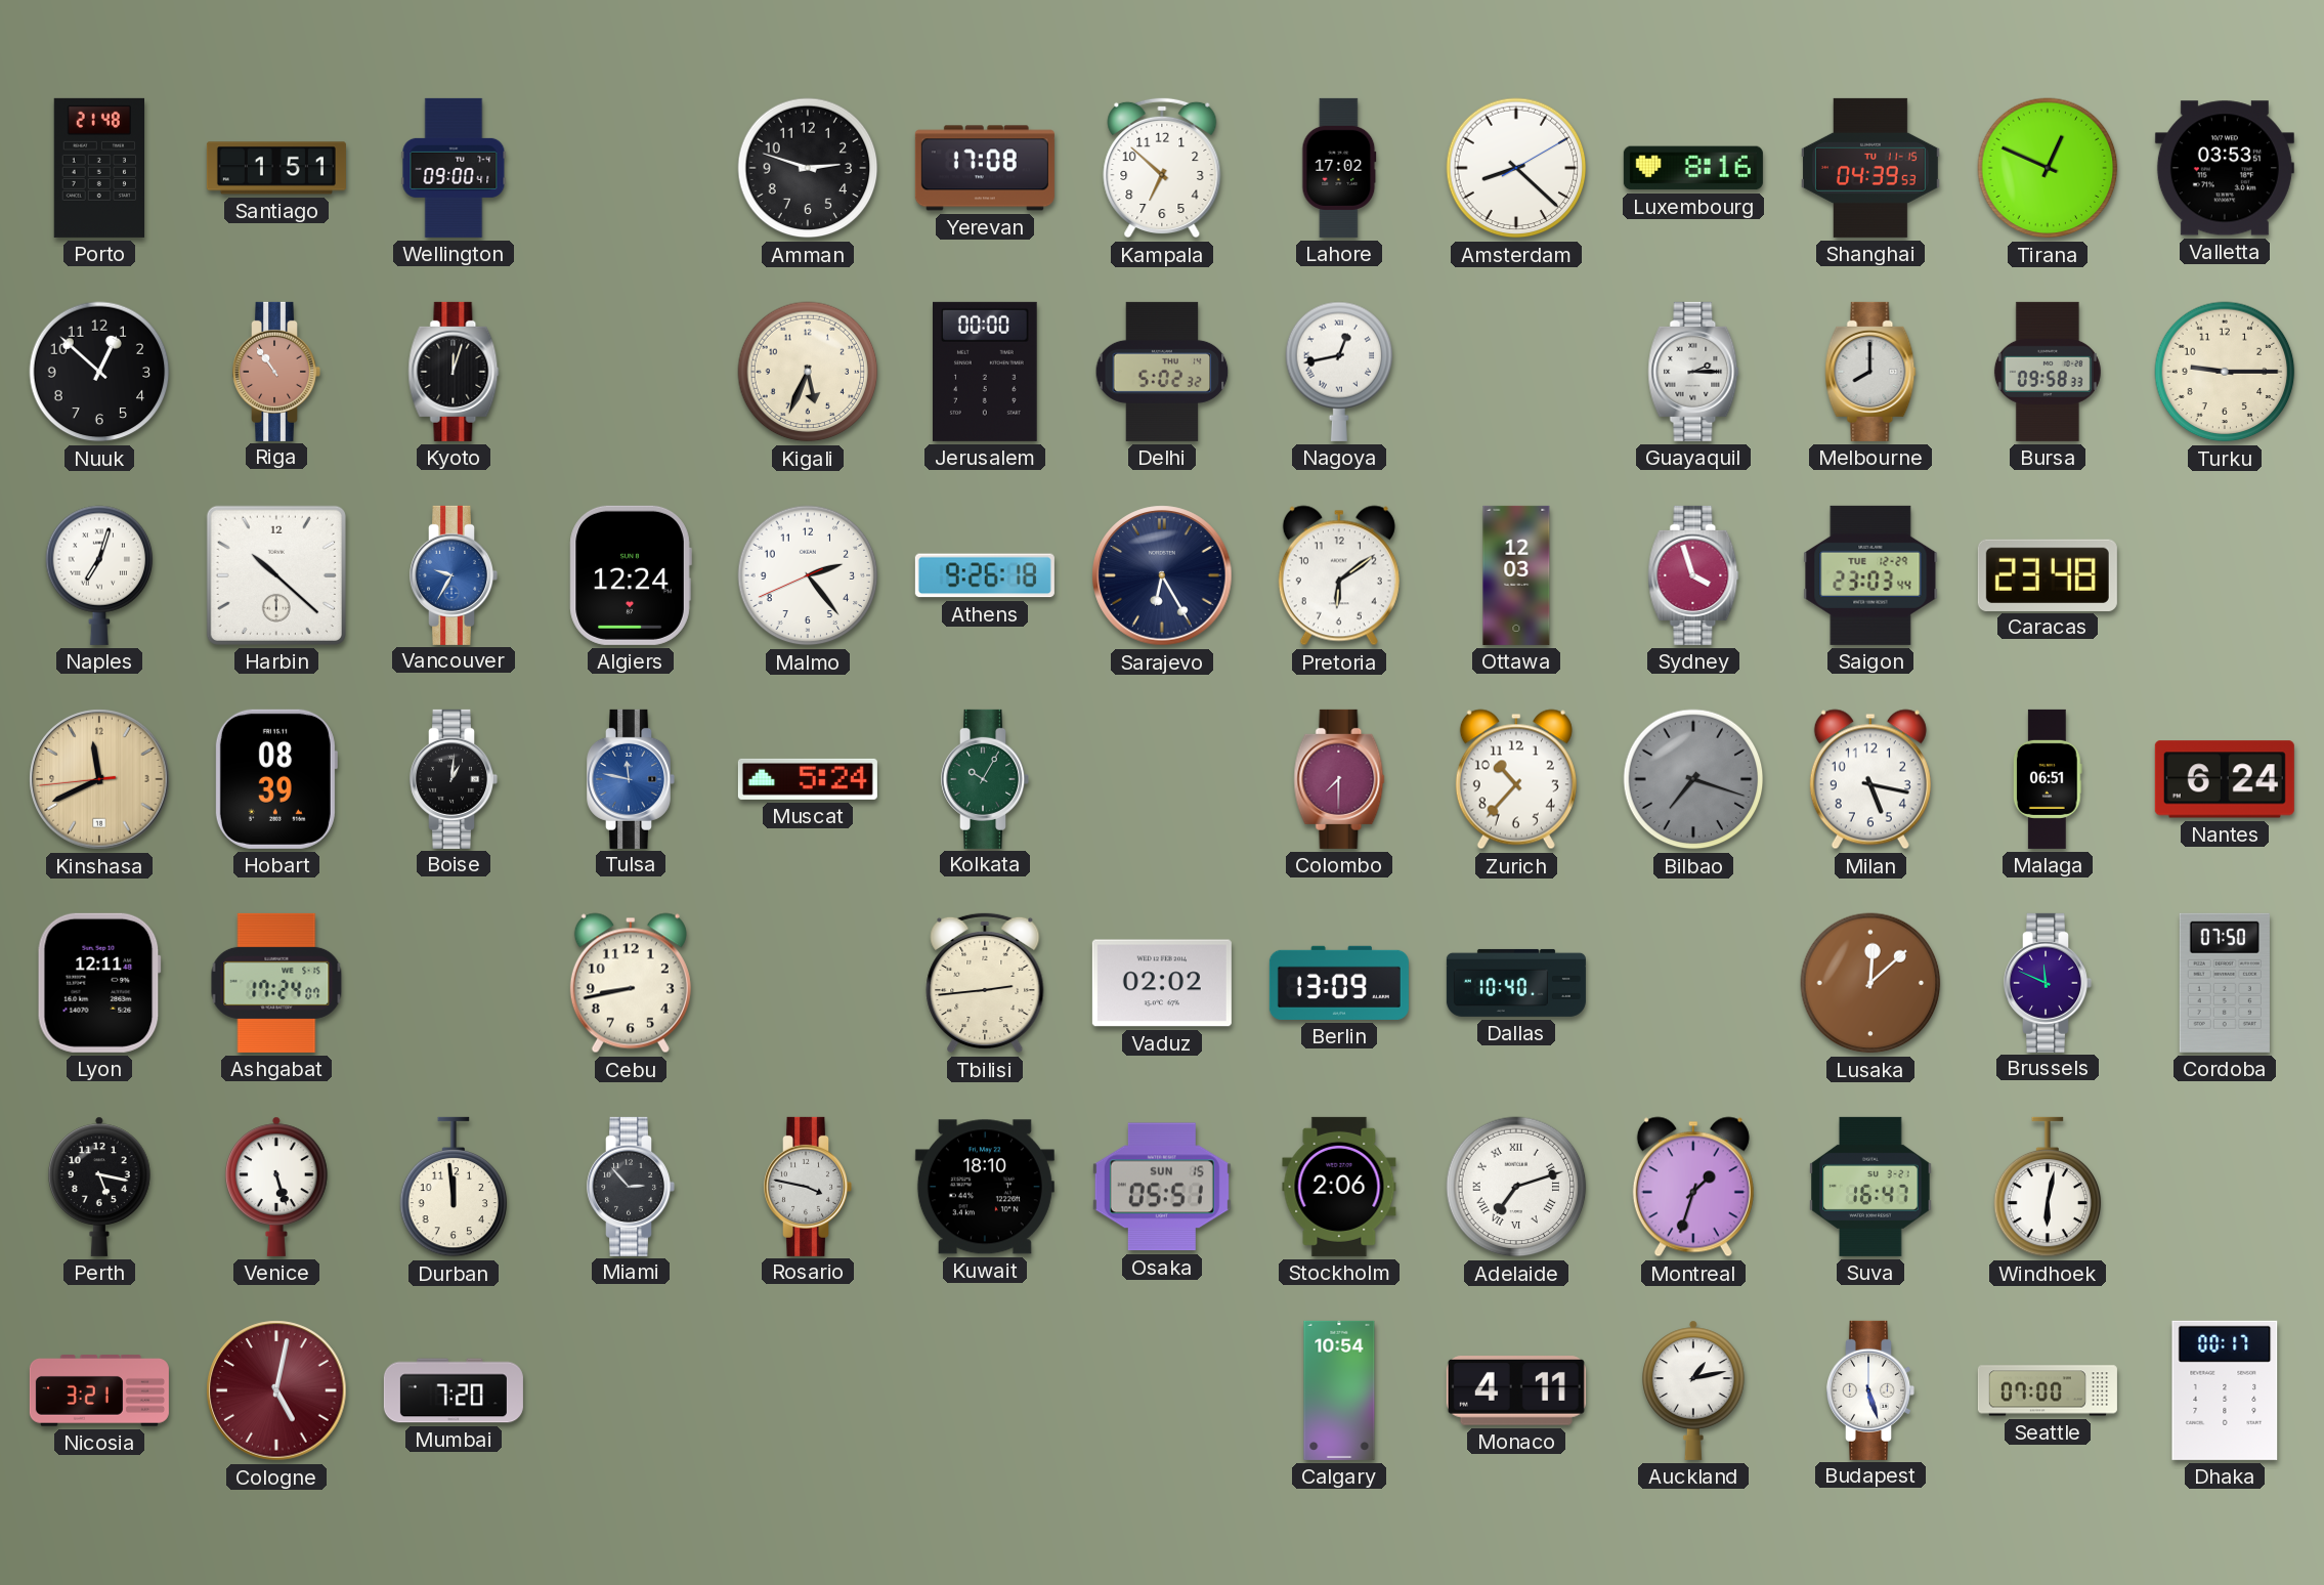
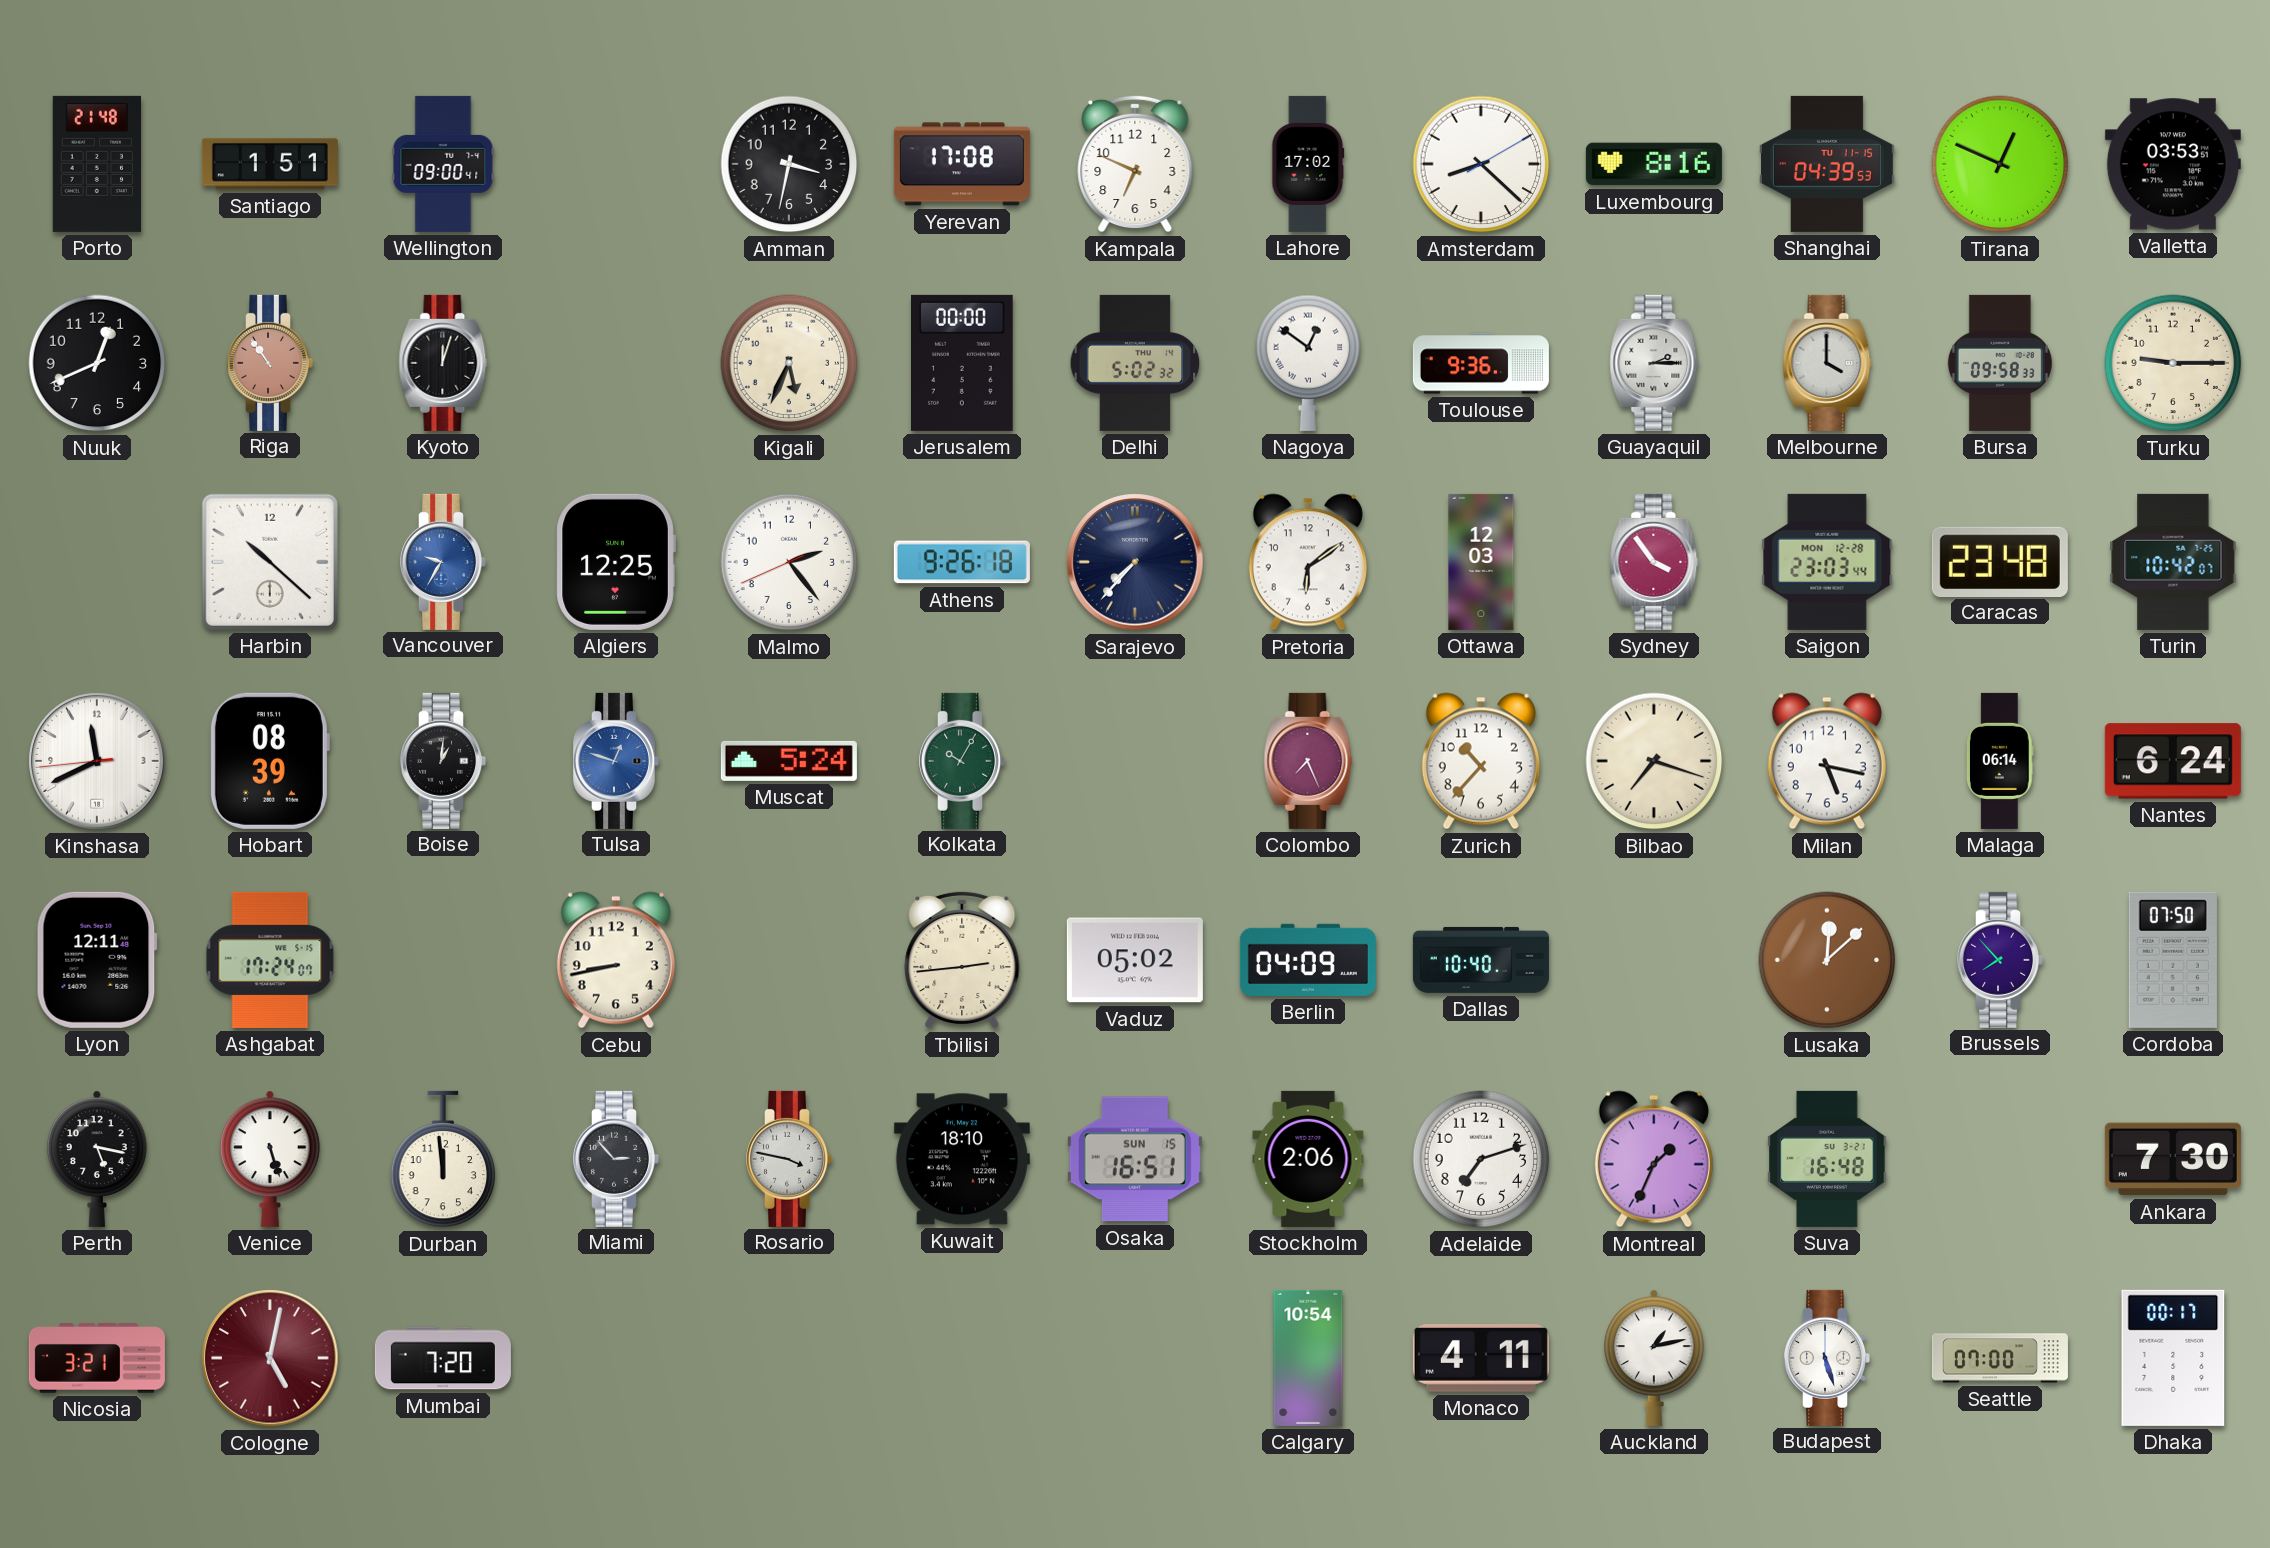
Amman: 2:48 -> 3:32
Kampala: 6:52 -> 6:49
Nuuk: 12:52 -> 12:41
Nagoya: 12:43 -> 12:51
Toulouse: none -> 9:36
Melbourne: 8:00 -> 4:00
Naples: 7:03 -> none
Algiers: 12:24 -> 12:25
Sarajevo: 6:25 -> 7:37
Sydney: 3:57 -> 3:54
Saigon date: TUE 12-29 -> MON 12-28
Turin: none -> 10:42
Kinshasa dial: champagne -> white
Tulsa: 11:47 -> 12:48
Colombo: 7:30 -> 7:26
Bilbao dial: grey -> cream
Malaga: 06:51 -> 06:14
Vaduz: 02:02 -> 05:02
Berlin: 13:09 -> 04:09
Brussels: 11:49 -> 7:53
Osaka: 05:51 -> 16:51
Adelaide numerals: Roman -> Arabic
Montreal: 1:33 -> 1:34
Suva: 16:47 -> 16:48
Windhoek: 6:02 -> none
Ankara: none -> 7:30
